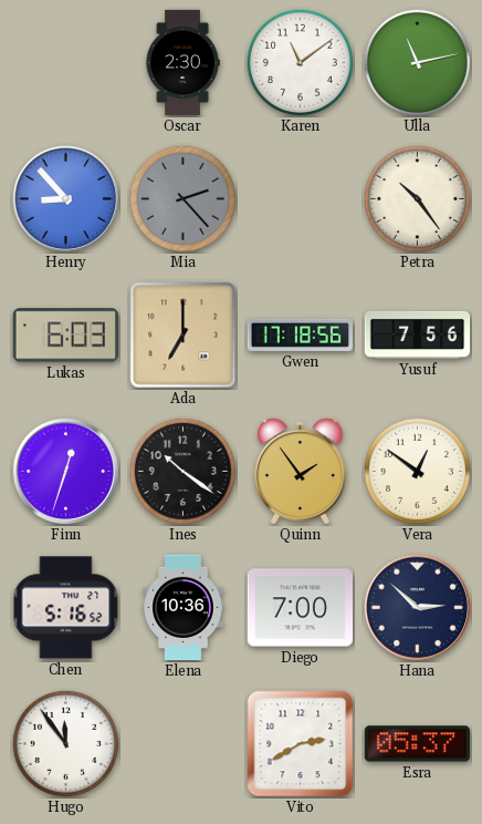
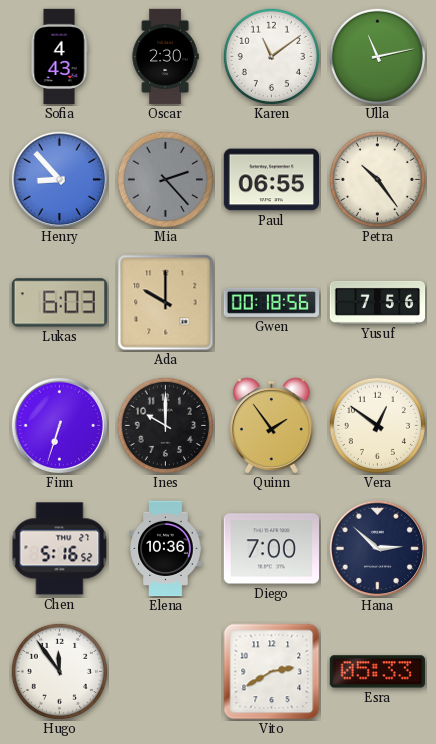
Sofia: none -> 4:43
Paul: none -> 06:55
Ada: 7:00 -> 10:00
Gwen: 17:18 -> 00:18
Finn: 12:33 -> 6:33
Ines: 10:21 -> 10:00
Esra: 05:37 -> 05:33
